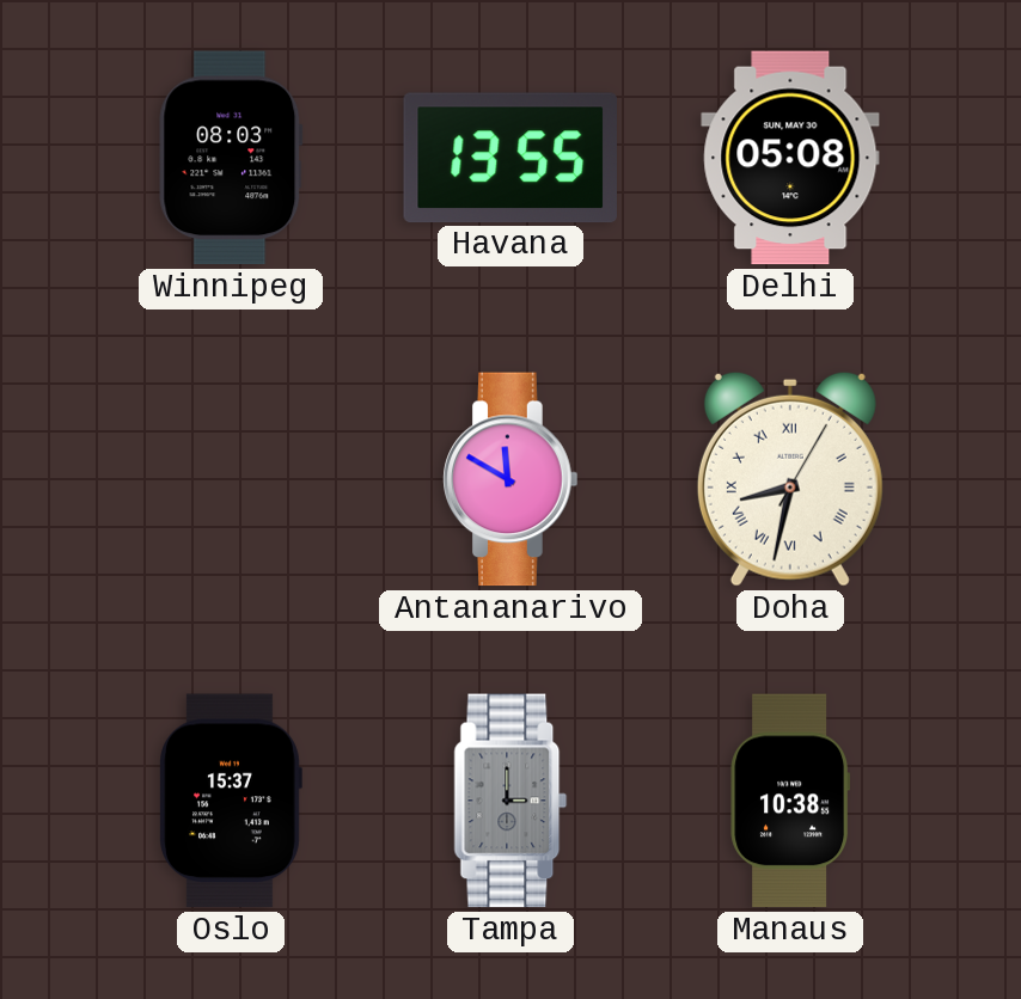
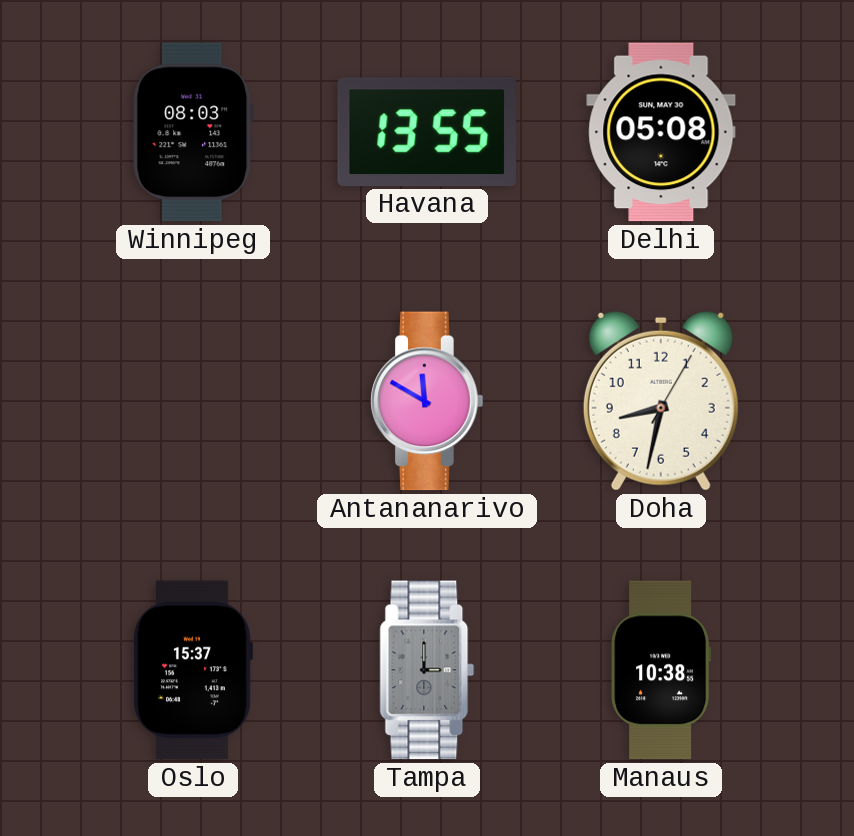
Doha numerals: Roman -> Arabic
